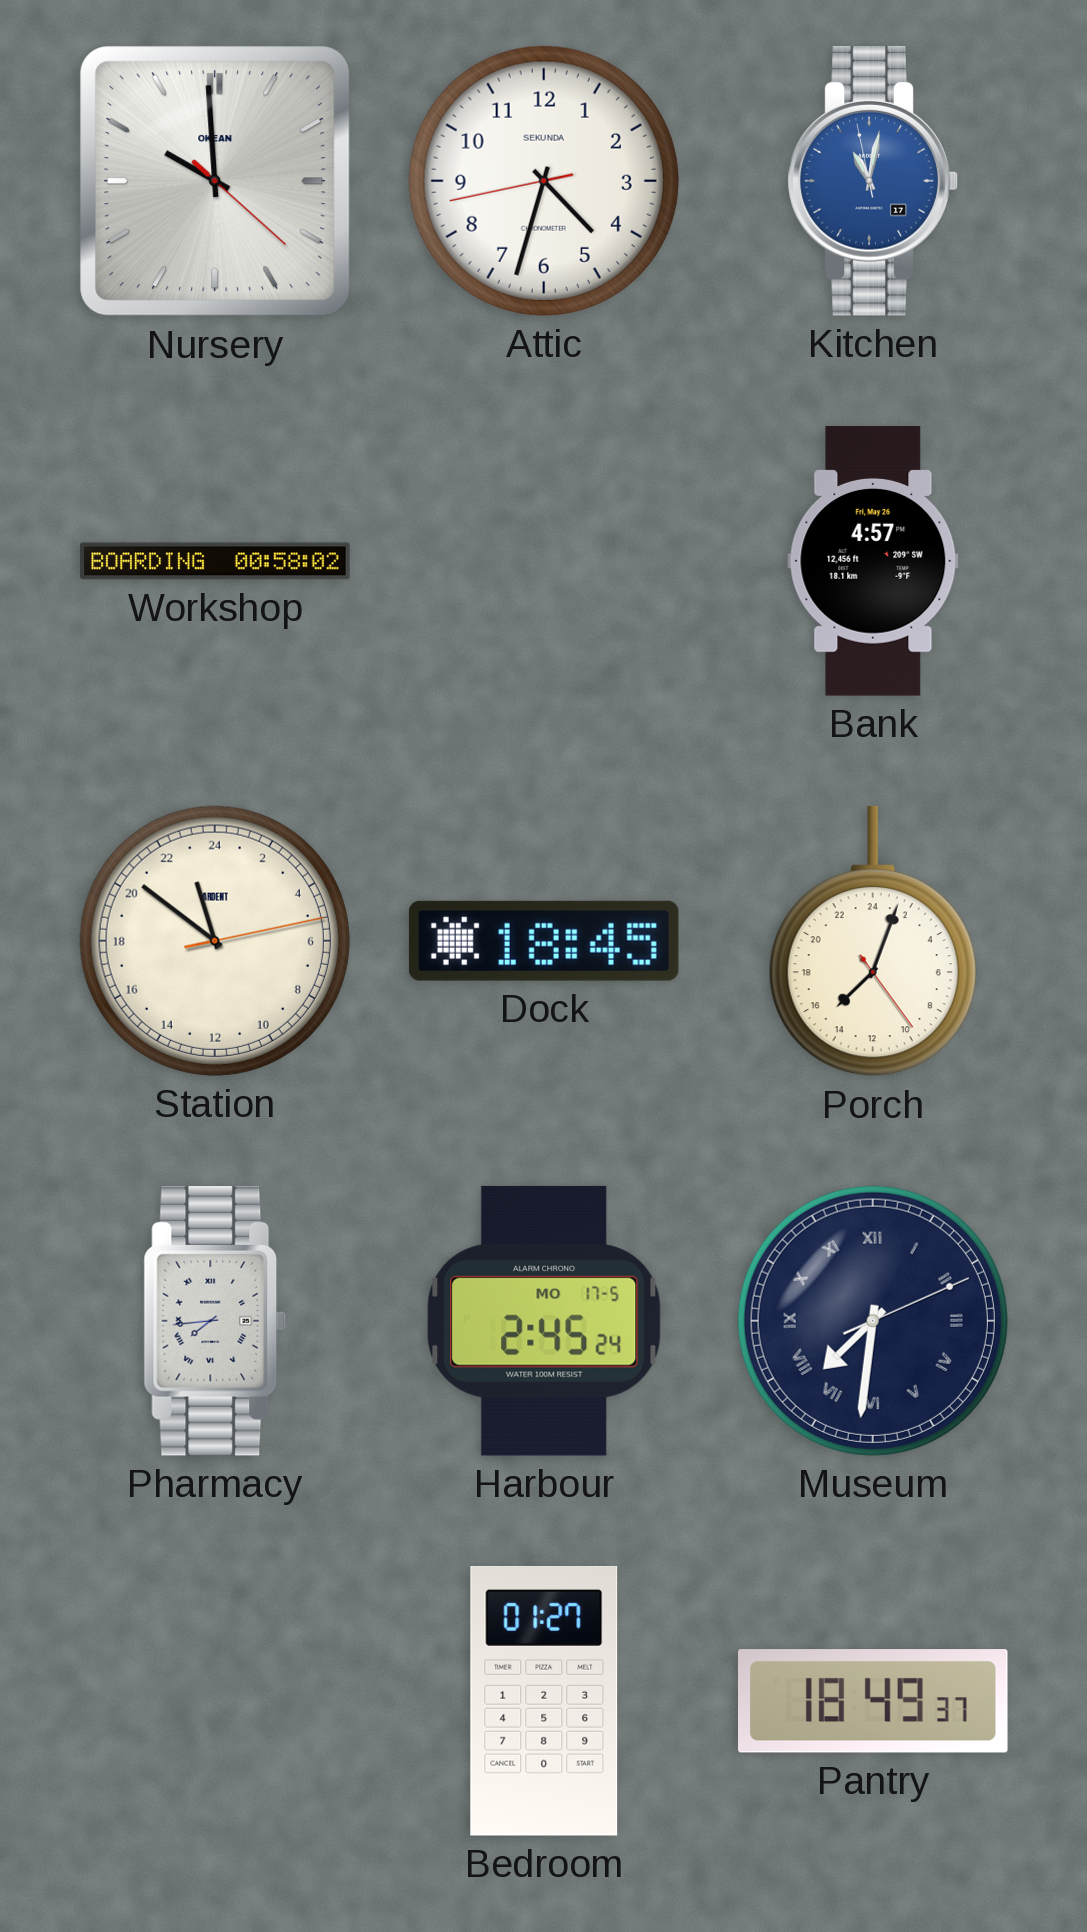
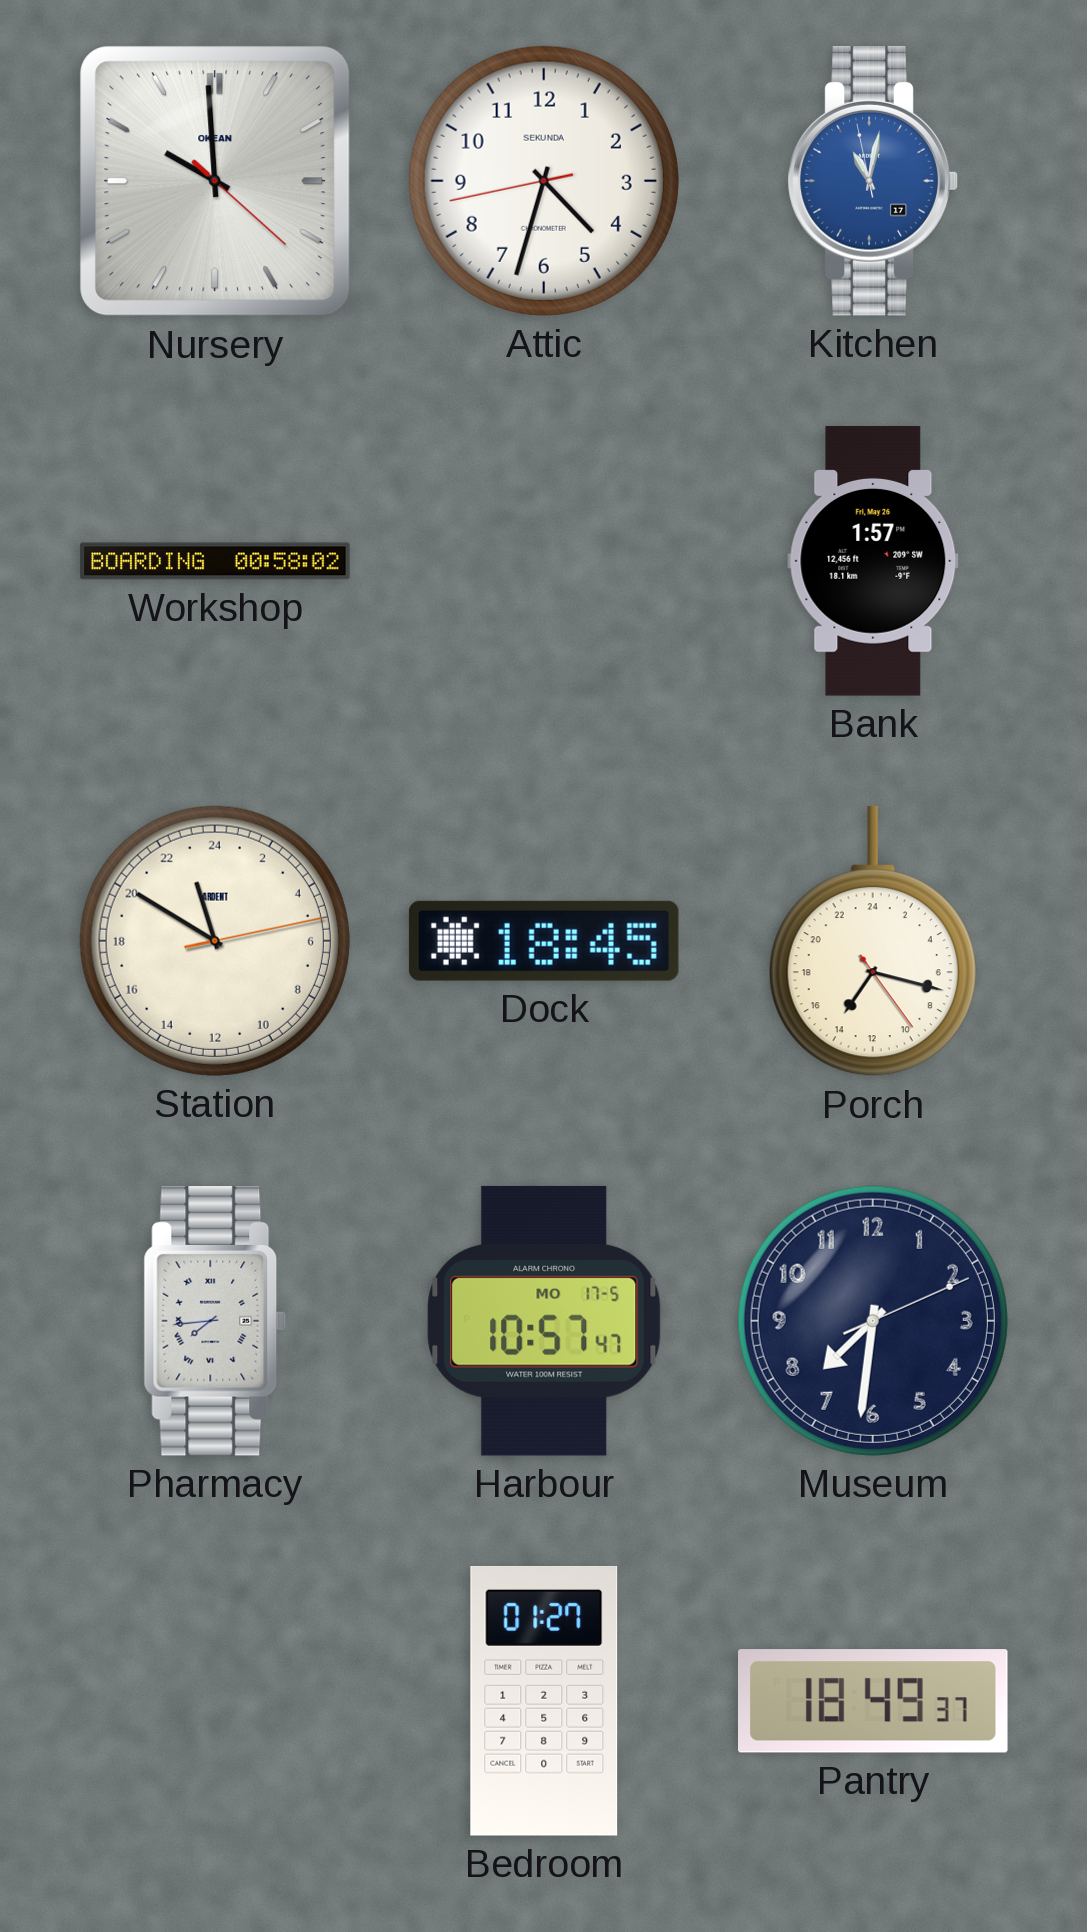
Bank: 4:57 -> 1:57
Station: 22:51 -> 22:50
Porch: 15:03 -> 14:17
Harbour: 2:45 -> 10:57
Museum numerals: Roman -> Arabic
